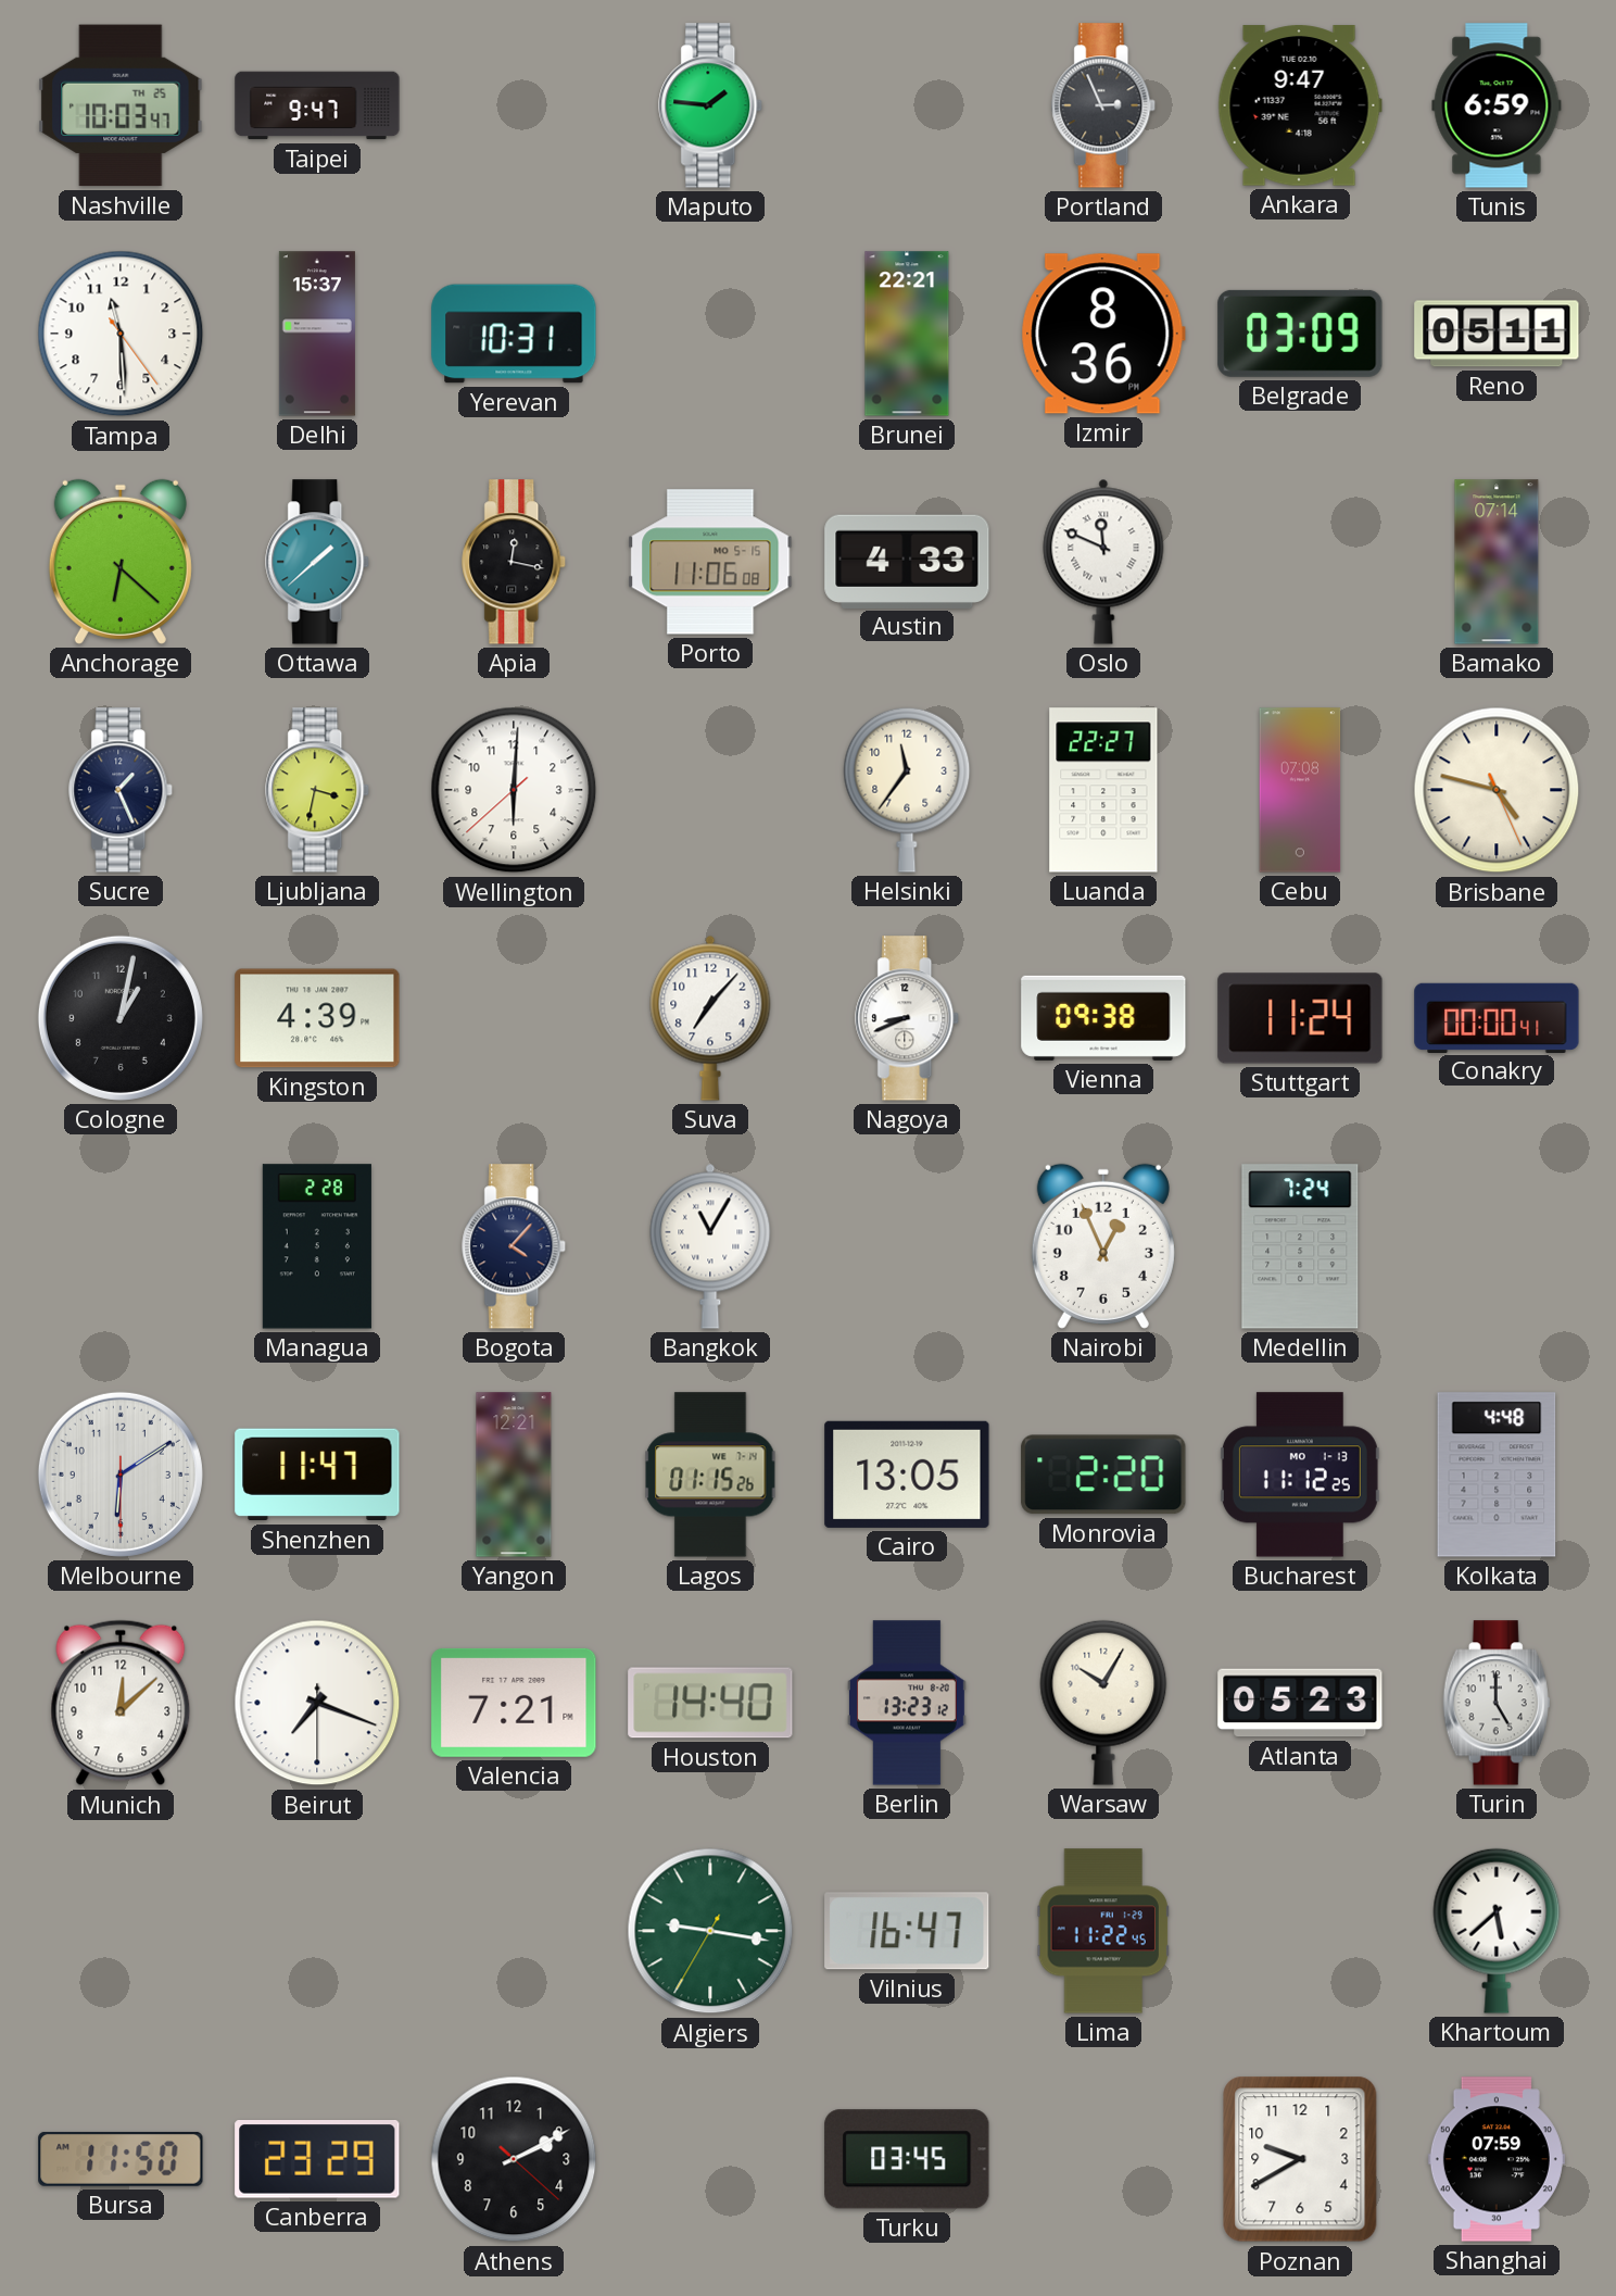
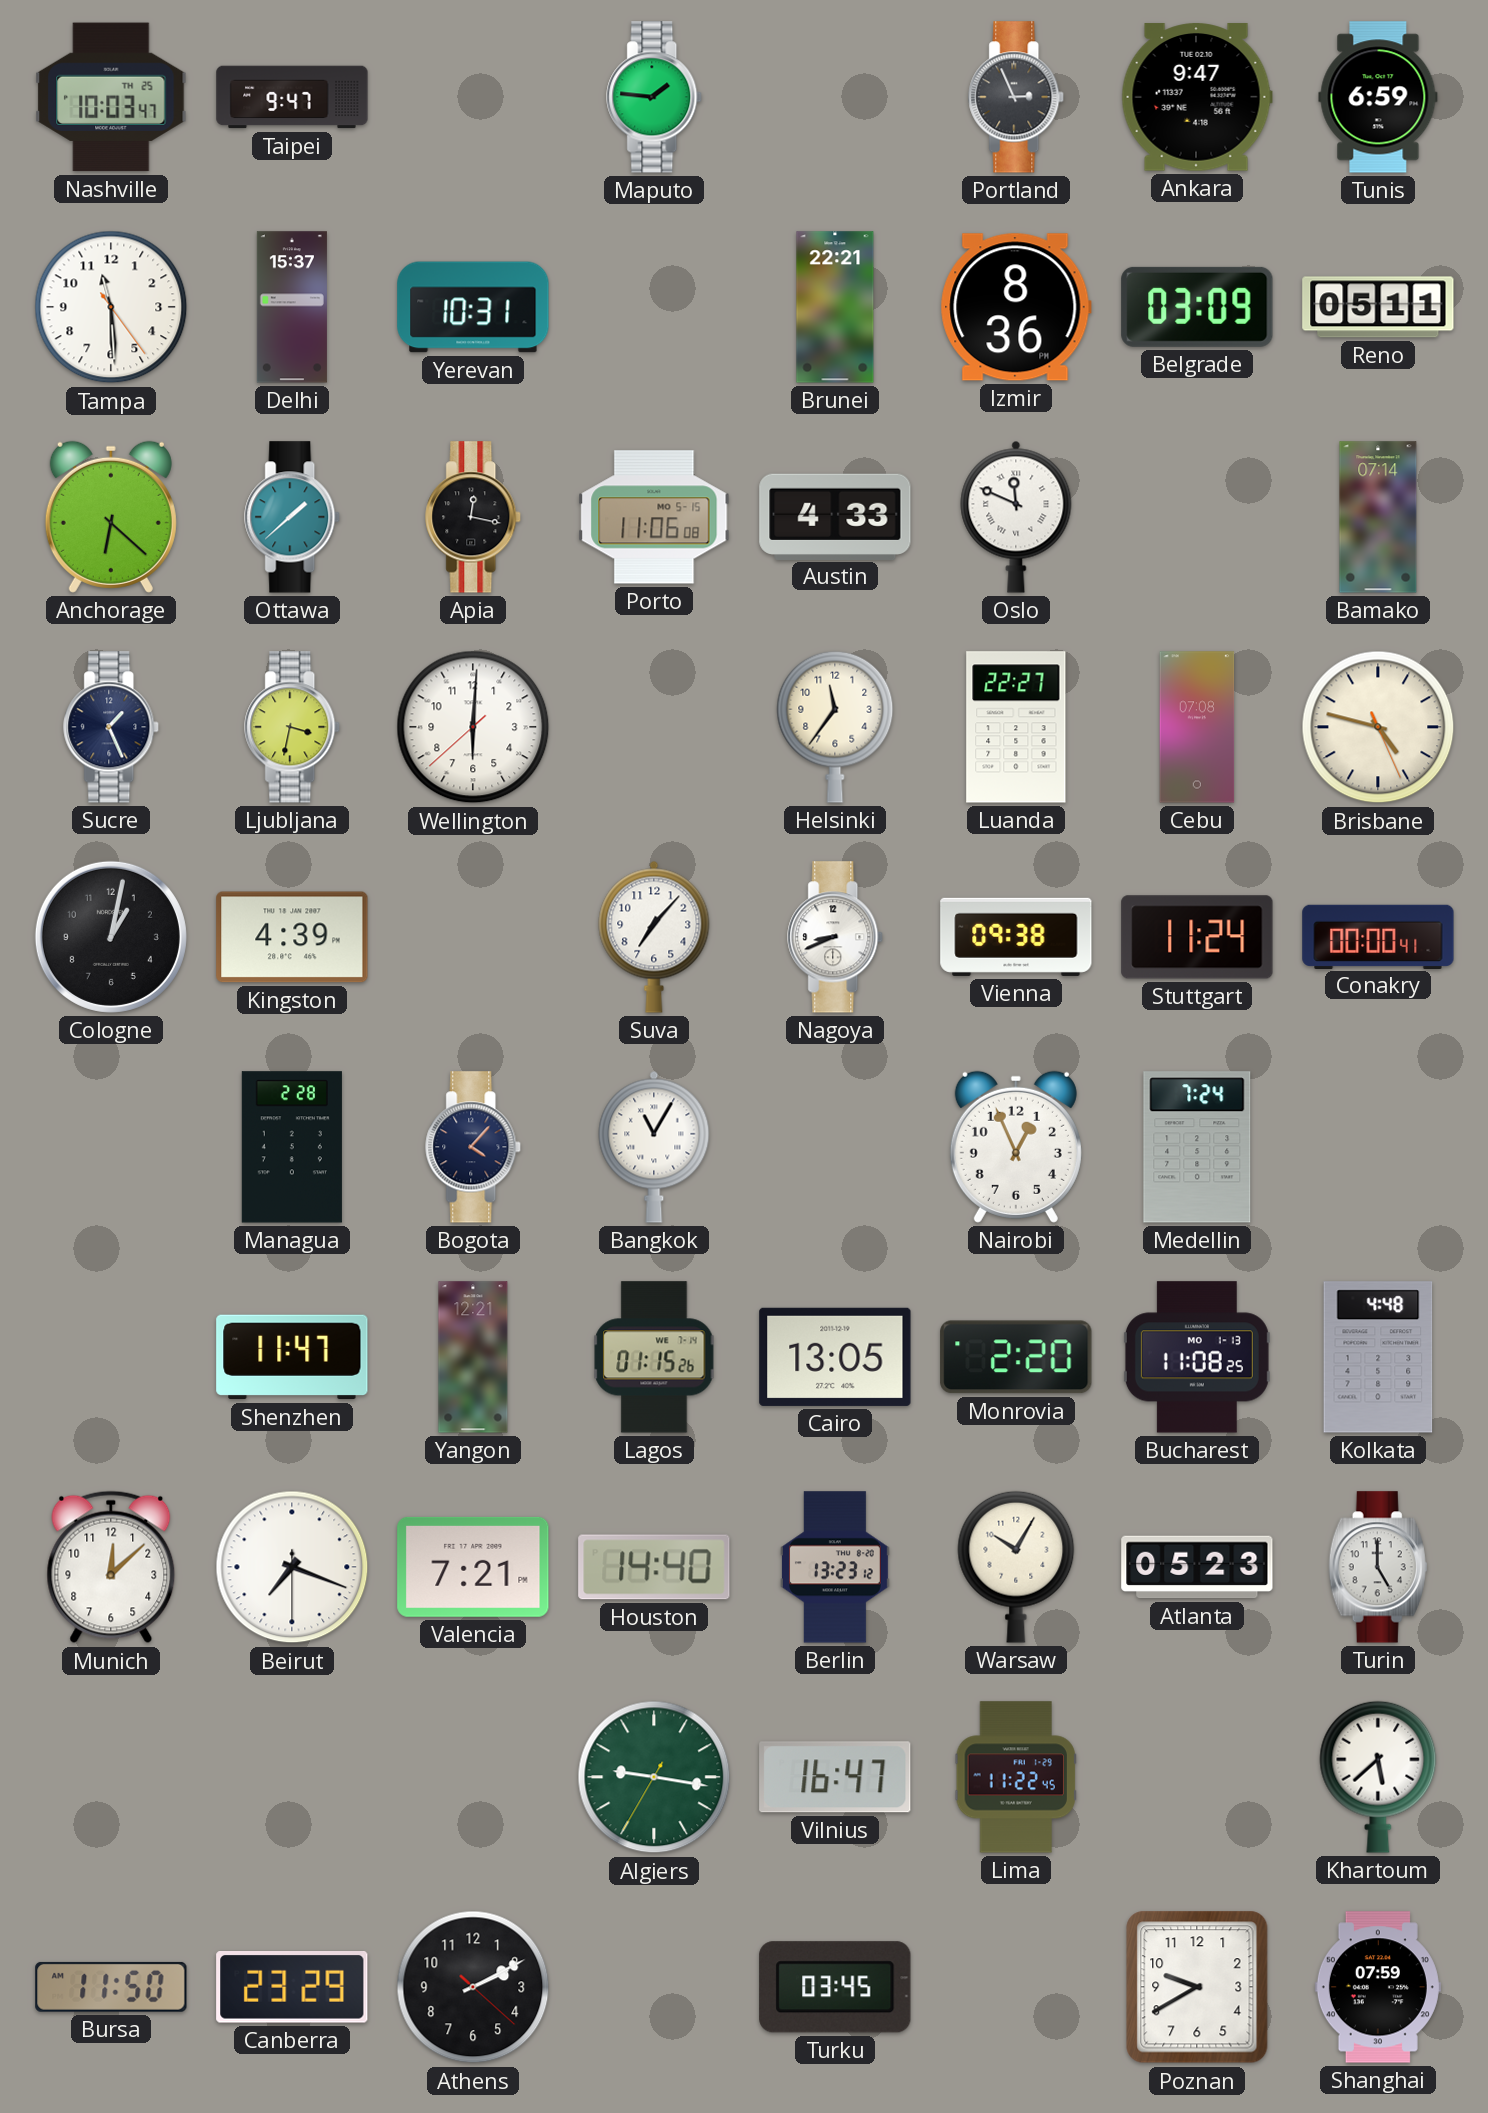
Melbourne: 6:09 -> none
Bucharest: 11:12 -> 11:08
